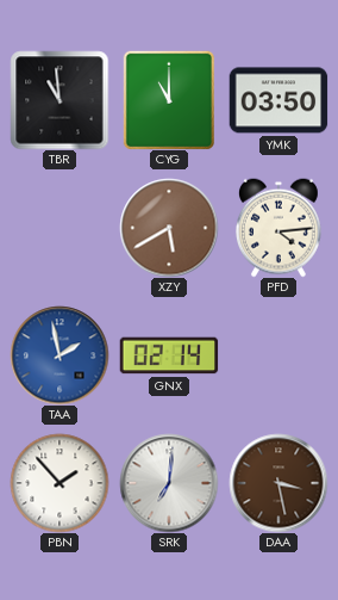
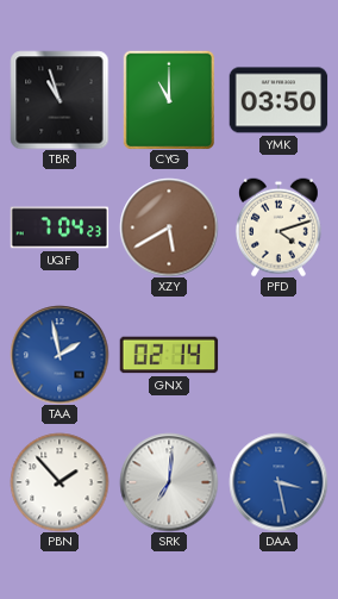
TBR: 10:59 -> 10:57
UQF: none -> 7:04
PFD: 4:14 -> 4:12
DAA dial: brown -> blue
